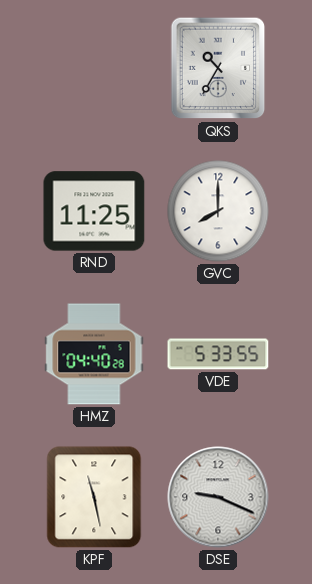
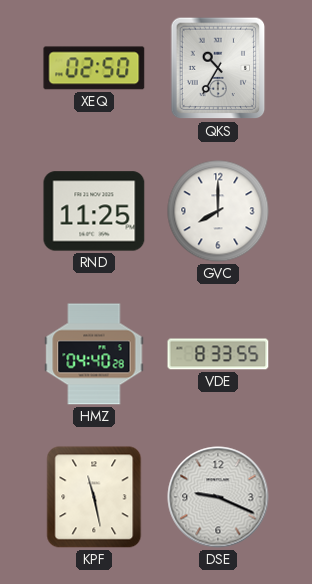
XEQ: none -> 02:50
VDE: 5:33 -> 8:33
